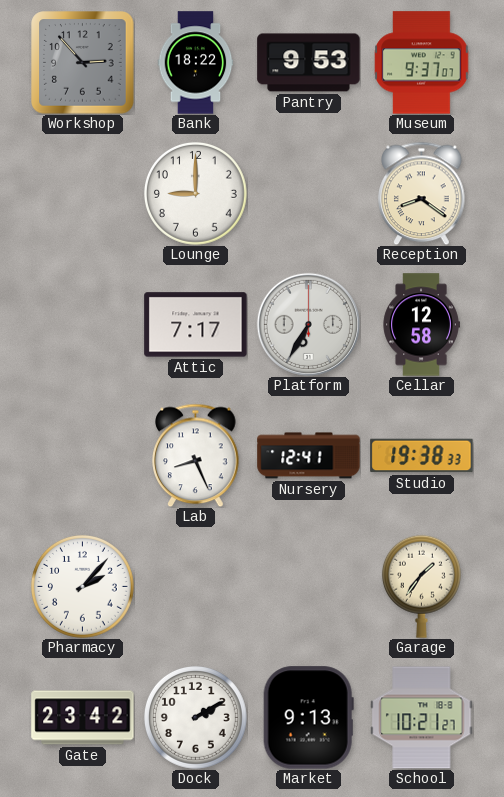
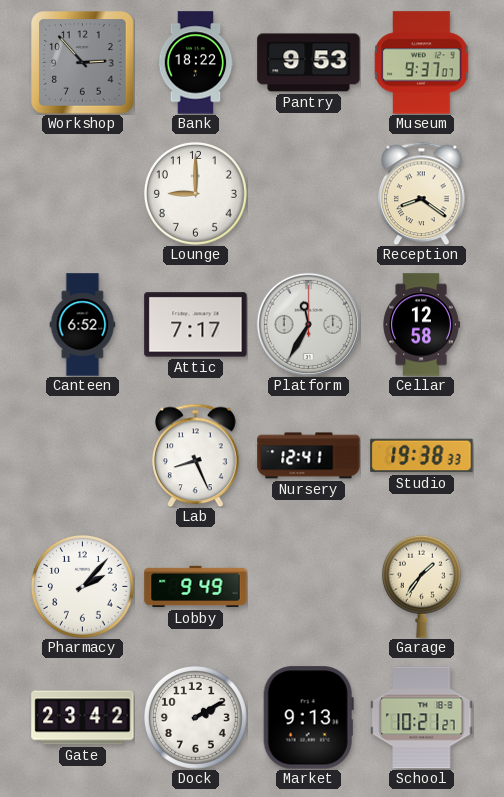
Canteen: none -> 6:52
Platform: 6:35 -> 11:35
Lobby: none -> 9:49
